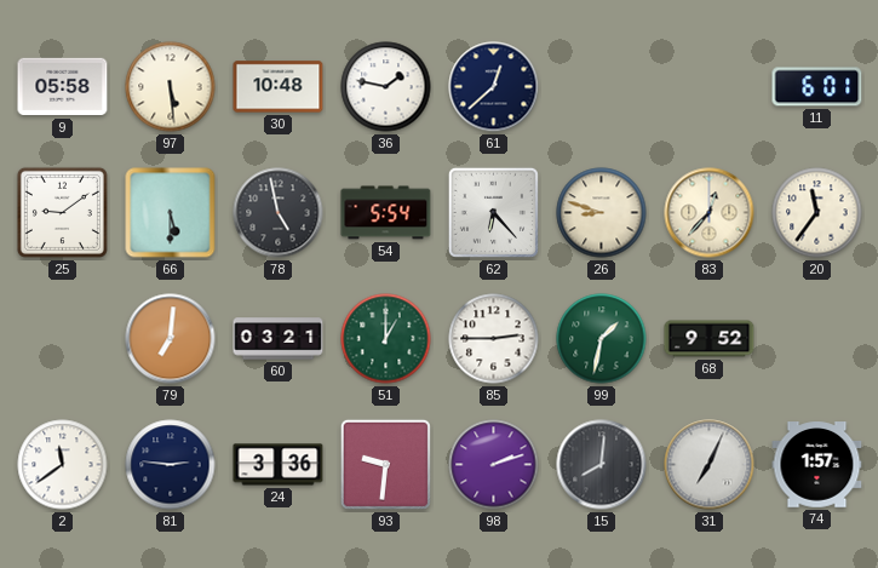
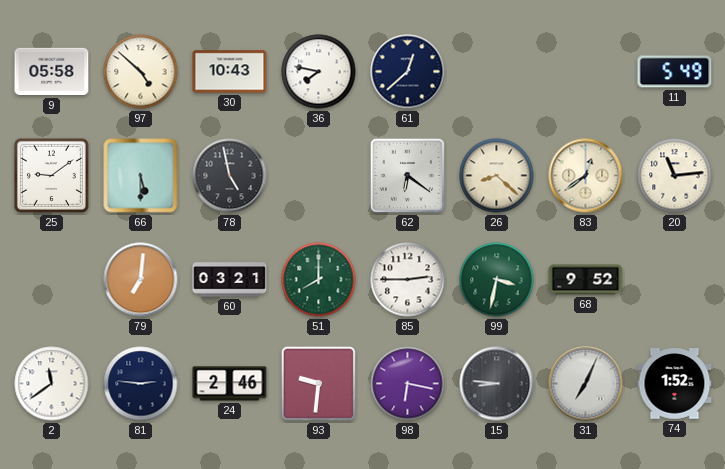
97: 5:29 -> 4:52
30: 10:48 -> 10:43
36: 1:47 -> 7:47
11: 6:01 -> 5:49
54: 5:54 -> none
62: 6:23 -> 6:21
26: 8:48 -> 8:22
83: 12:37 -> 12:39
20: 11:36 -> 11:14
51: 1:00 -> 8:00
99: 1:32 -> 3:32
24: 3:36 -> 2:46
98: 2:12 -> 6:17
15: 8:01 -> 8:46
74: 1:57 -> 1:52
